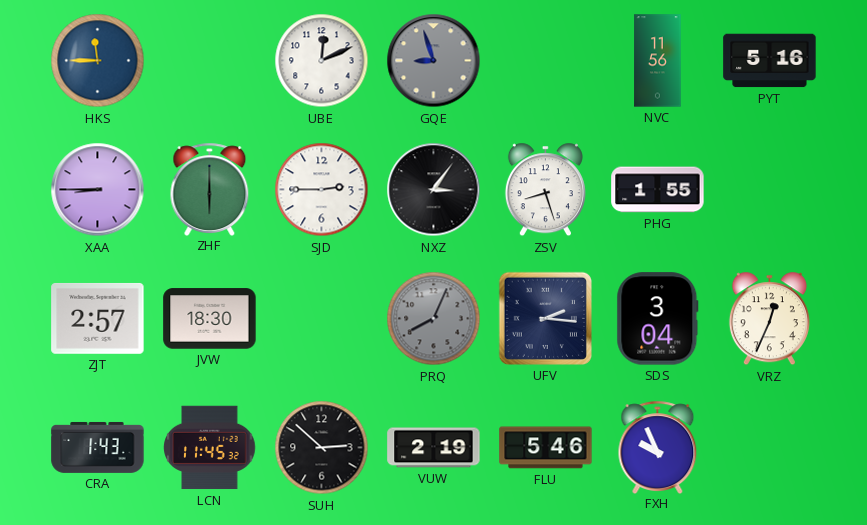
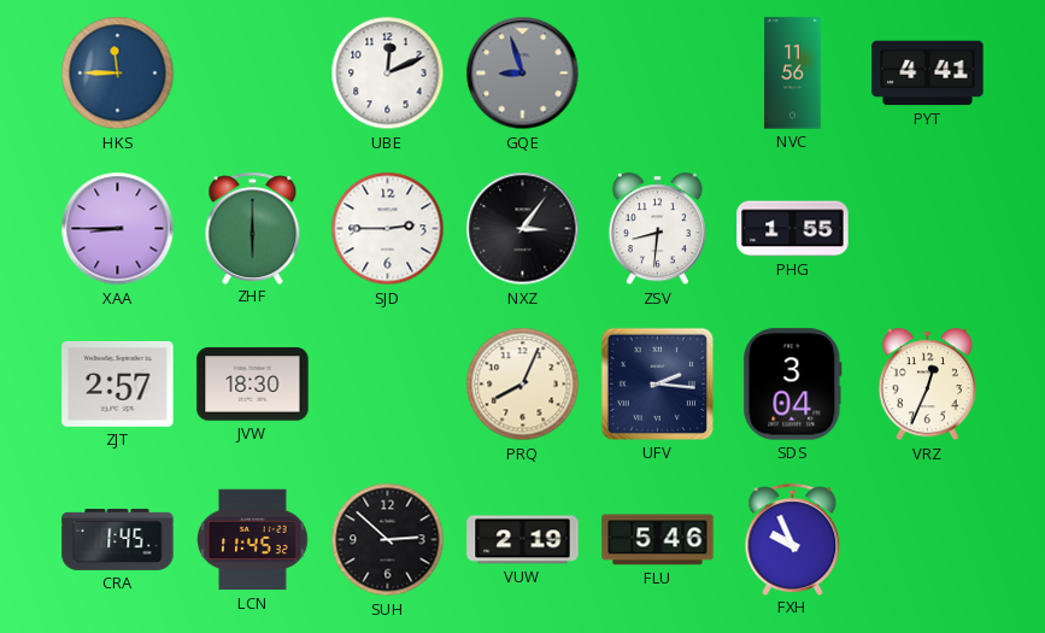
PYT: 5:16 -> 4:41
ZSV: 8:27 -> 8:31
PRQ dial: grey -> cream
CRA: 1:43 -> 1:45
